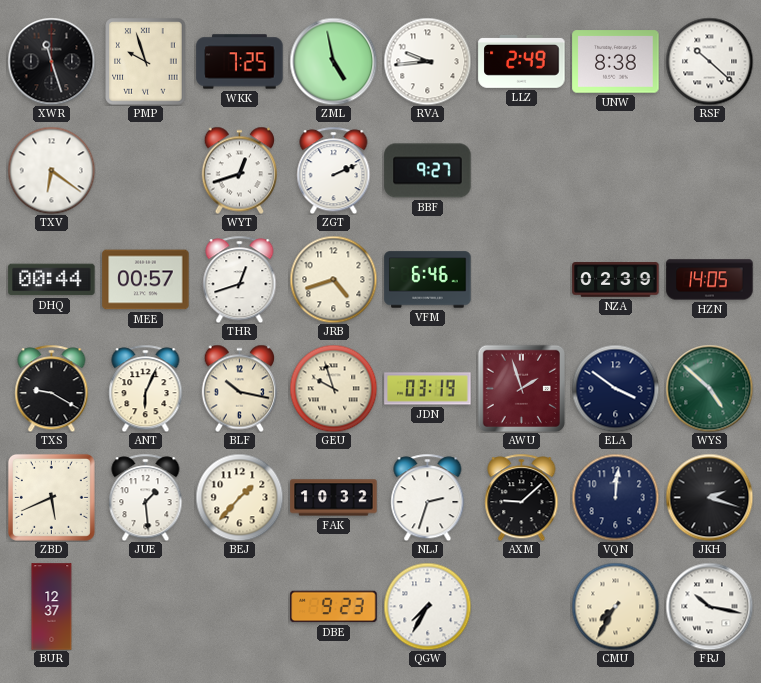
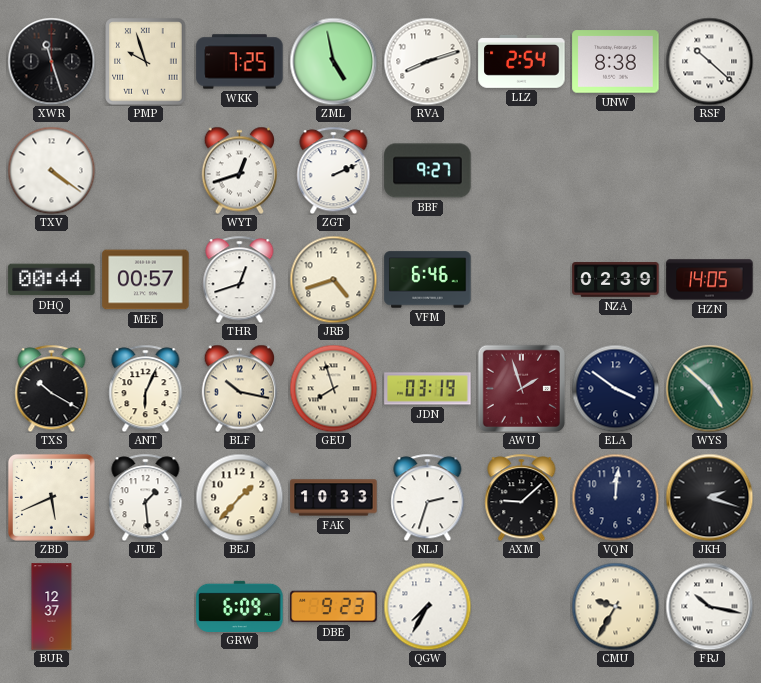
RVA: 9:44 -> 8:12
LLZ: 2:49 -> 2:54
TXV: 6:21 -> 4:21
TXS: 9:20 -> 10:20
GEU: 9:57 -> 7:57
FAK: 10:32 -> 10:33
GRW: none -> 6:09
CMU: 7:35 -> 9:35
